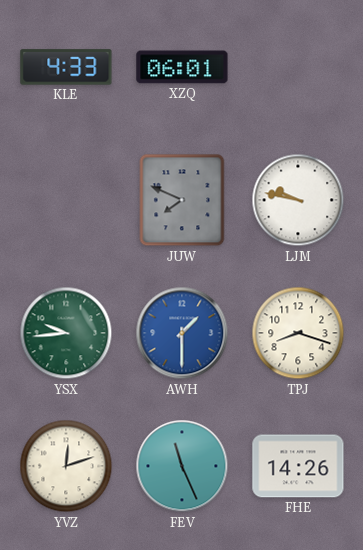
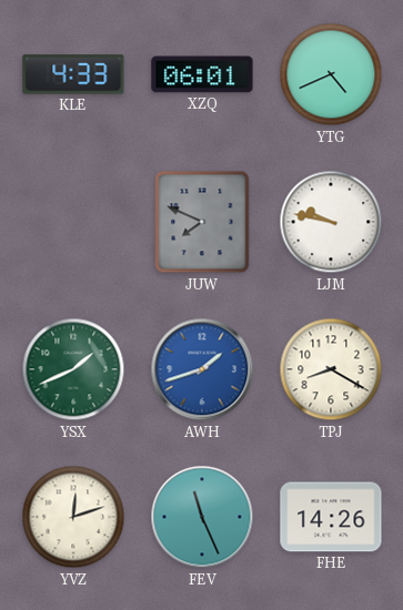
YTG: none -> 4:41
YSX: 9:44 -> 1:41
AWH: 1:30 -> 1:42
TPJ: 8:18 -> 8:20
